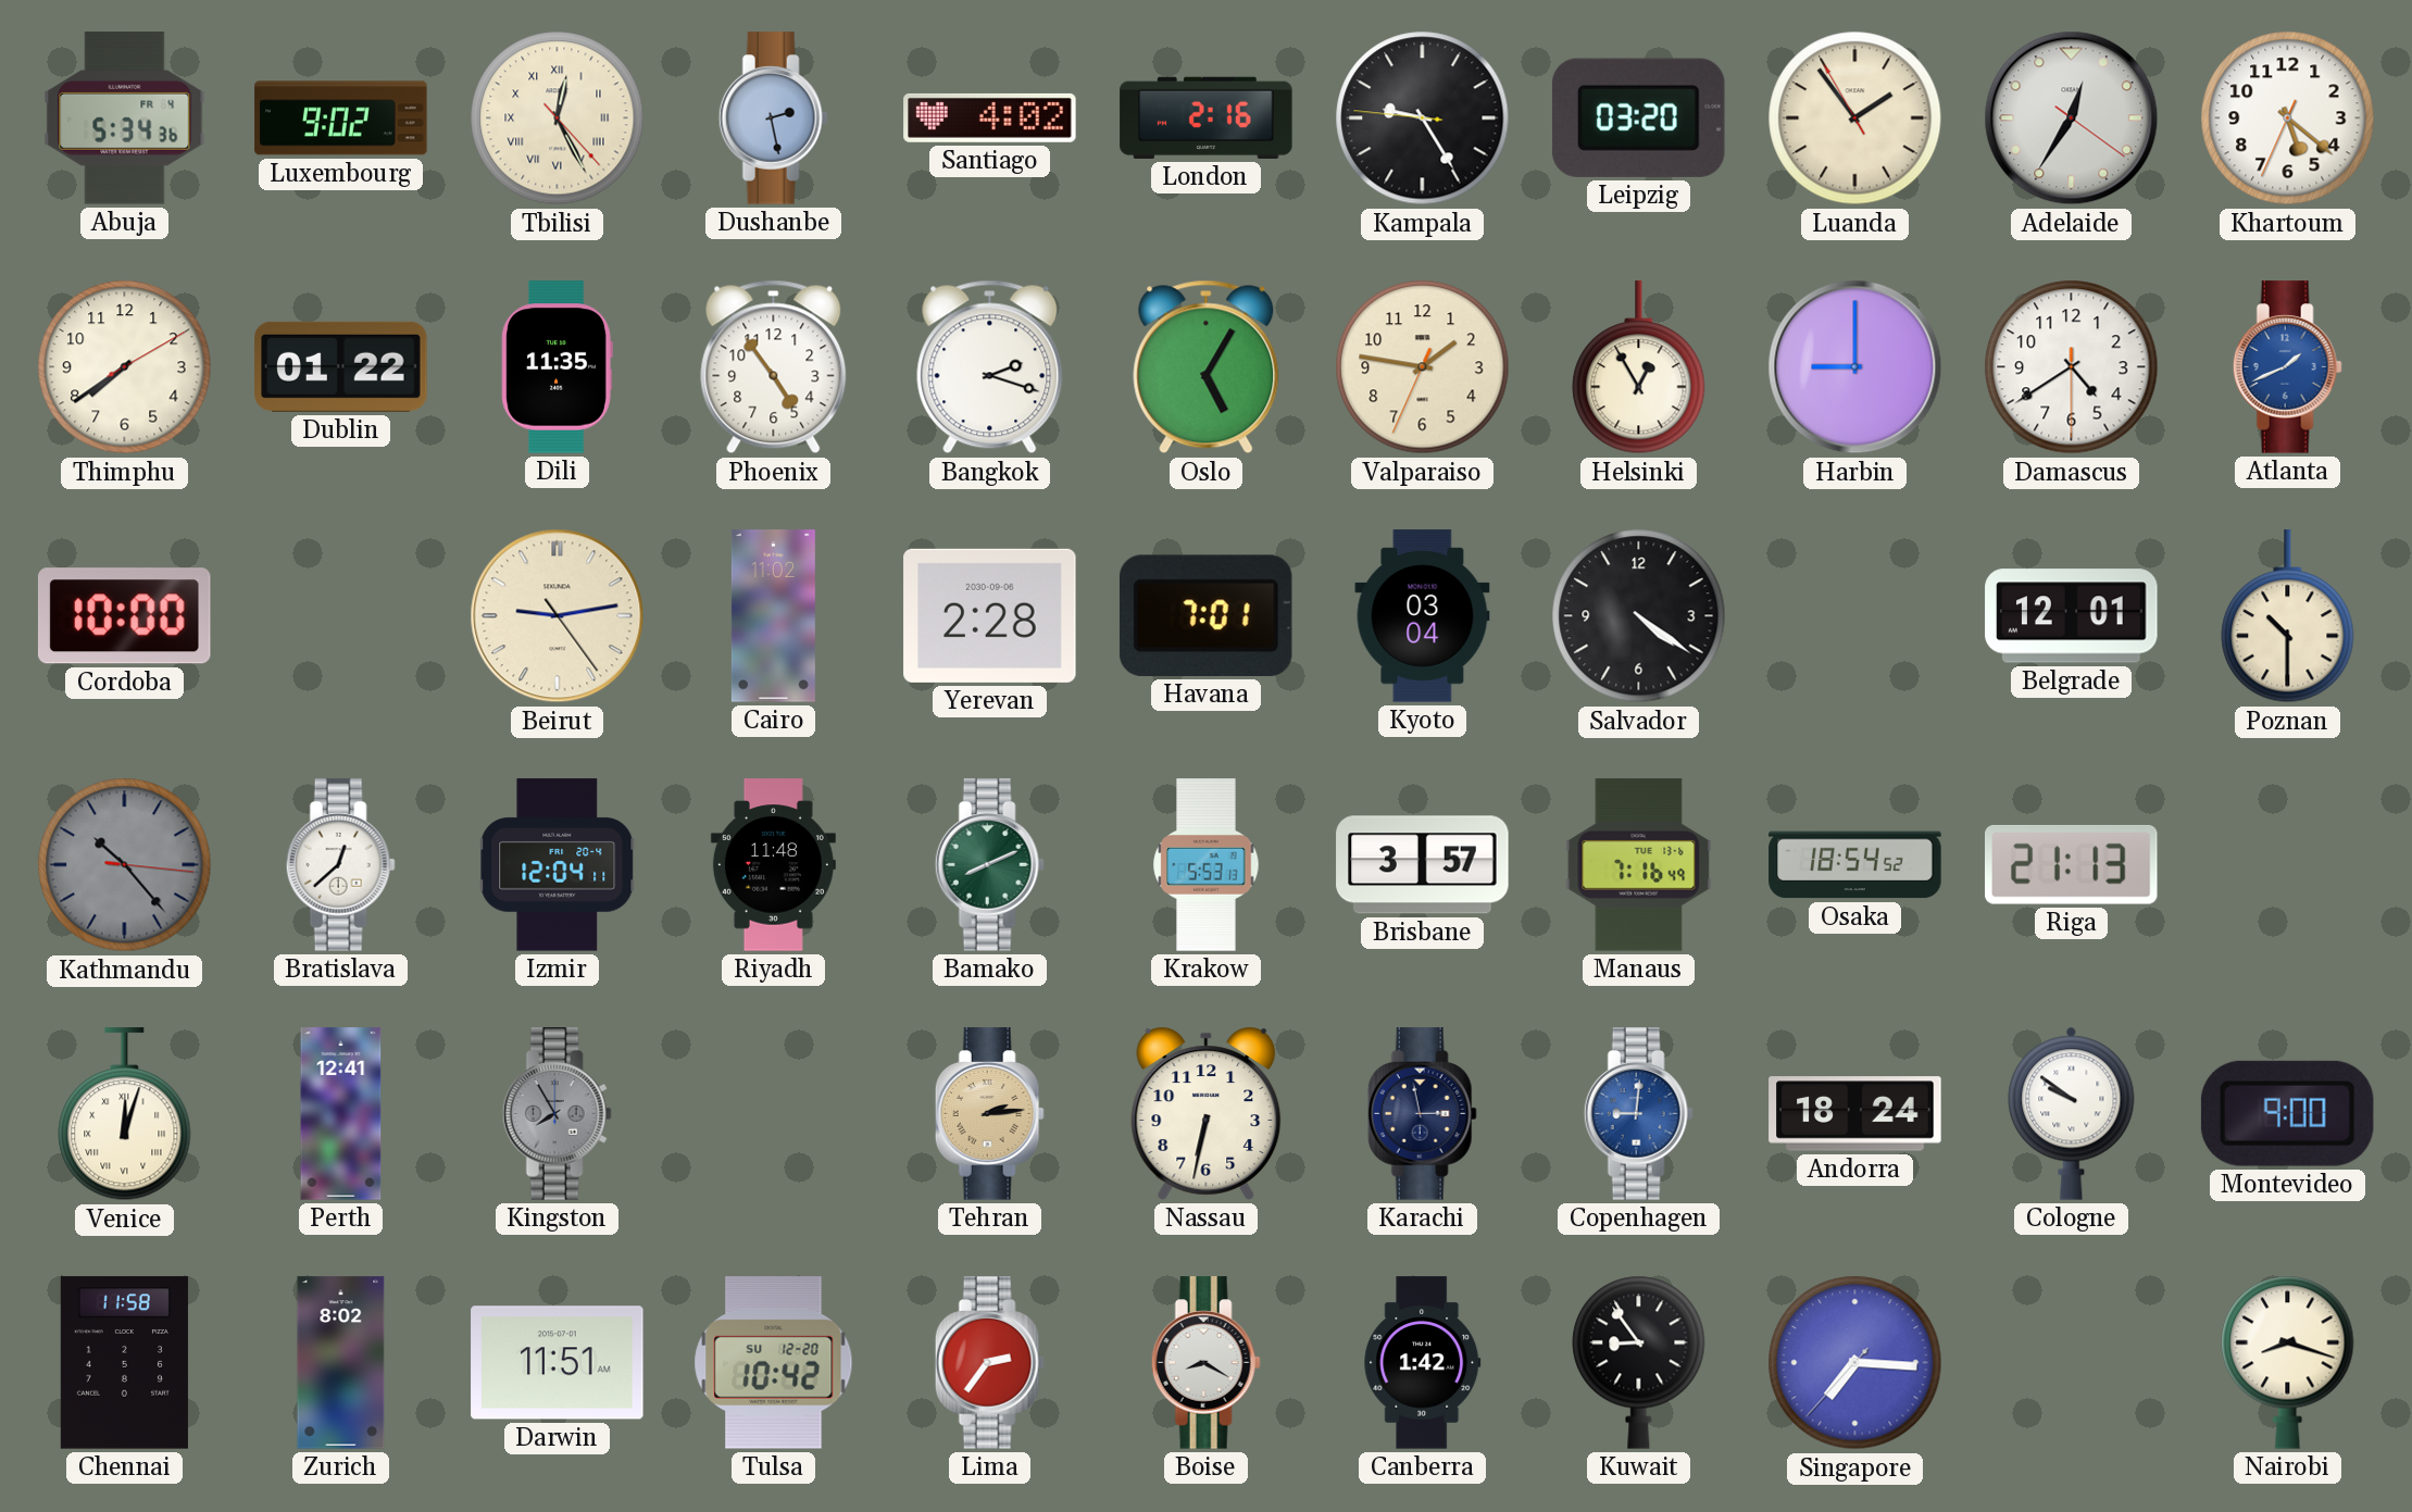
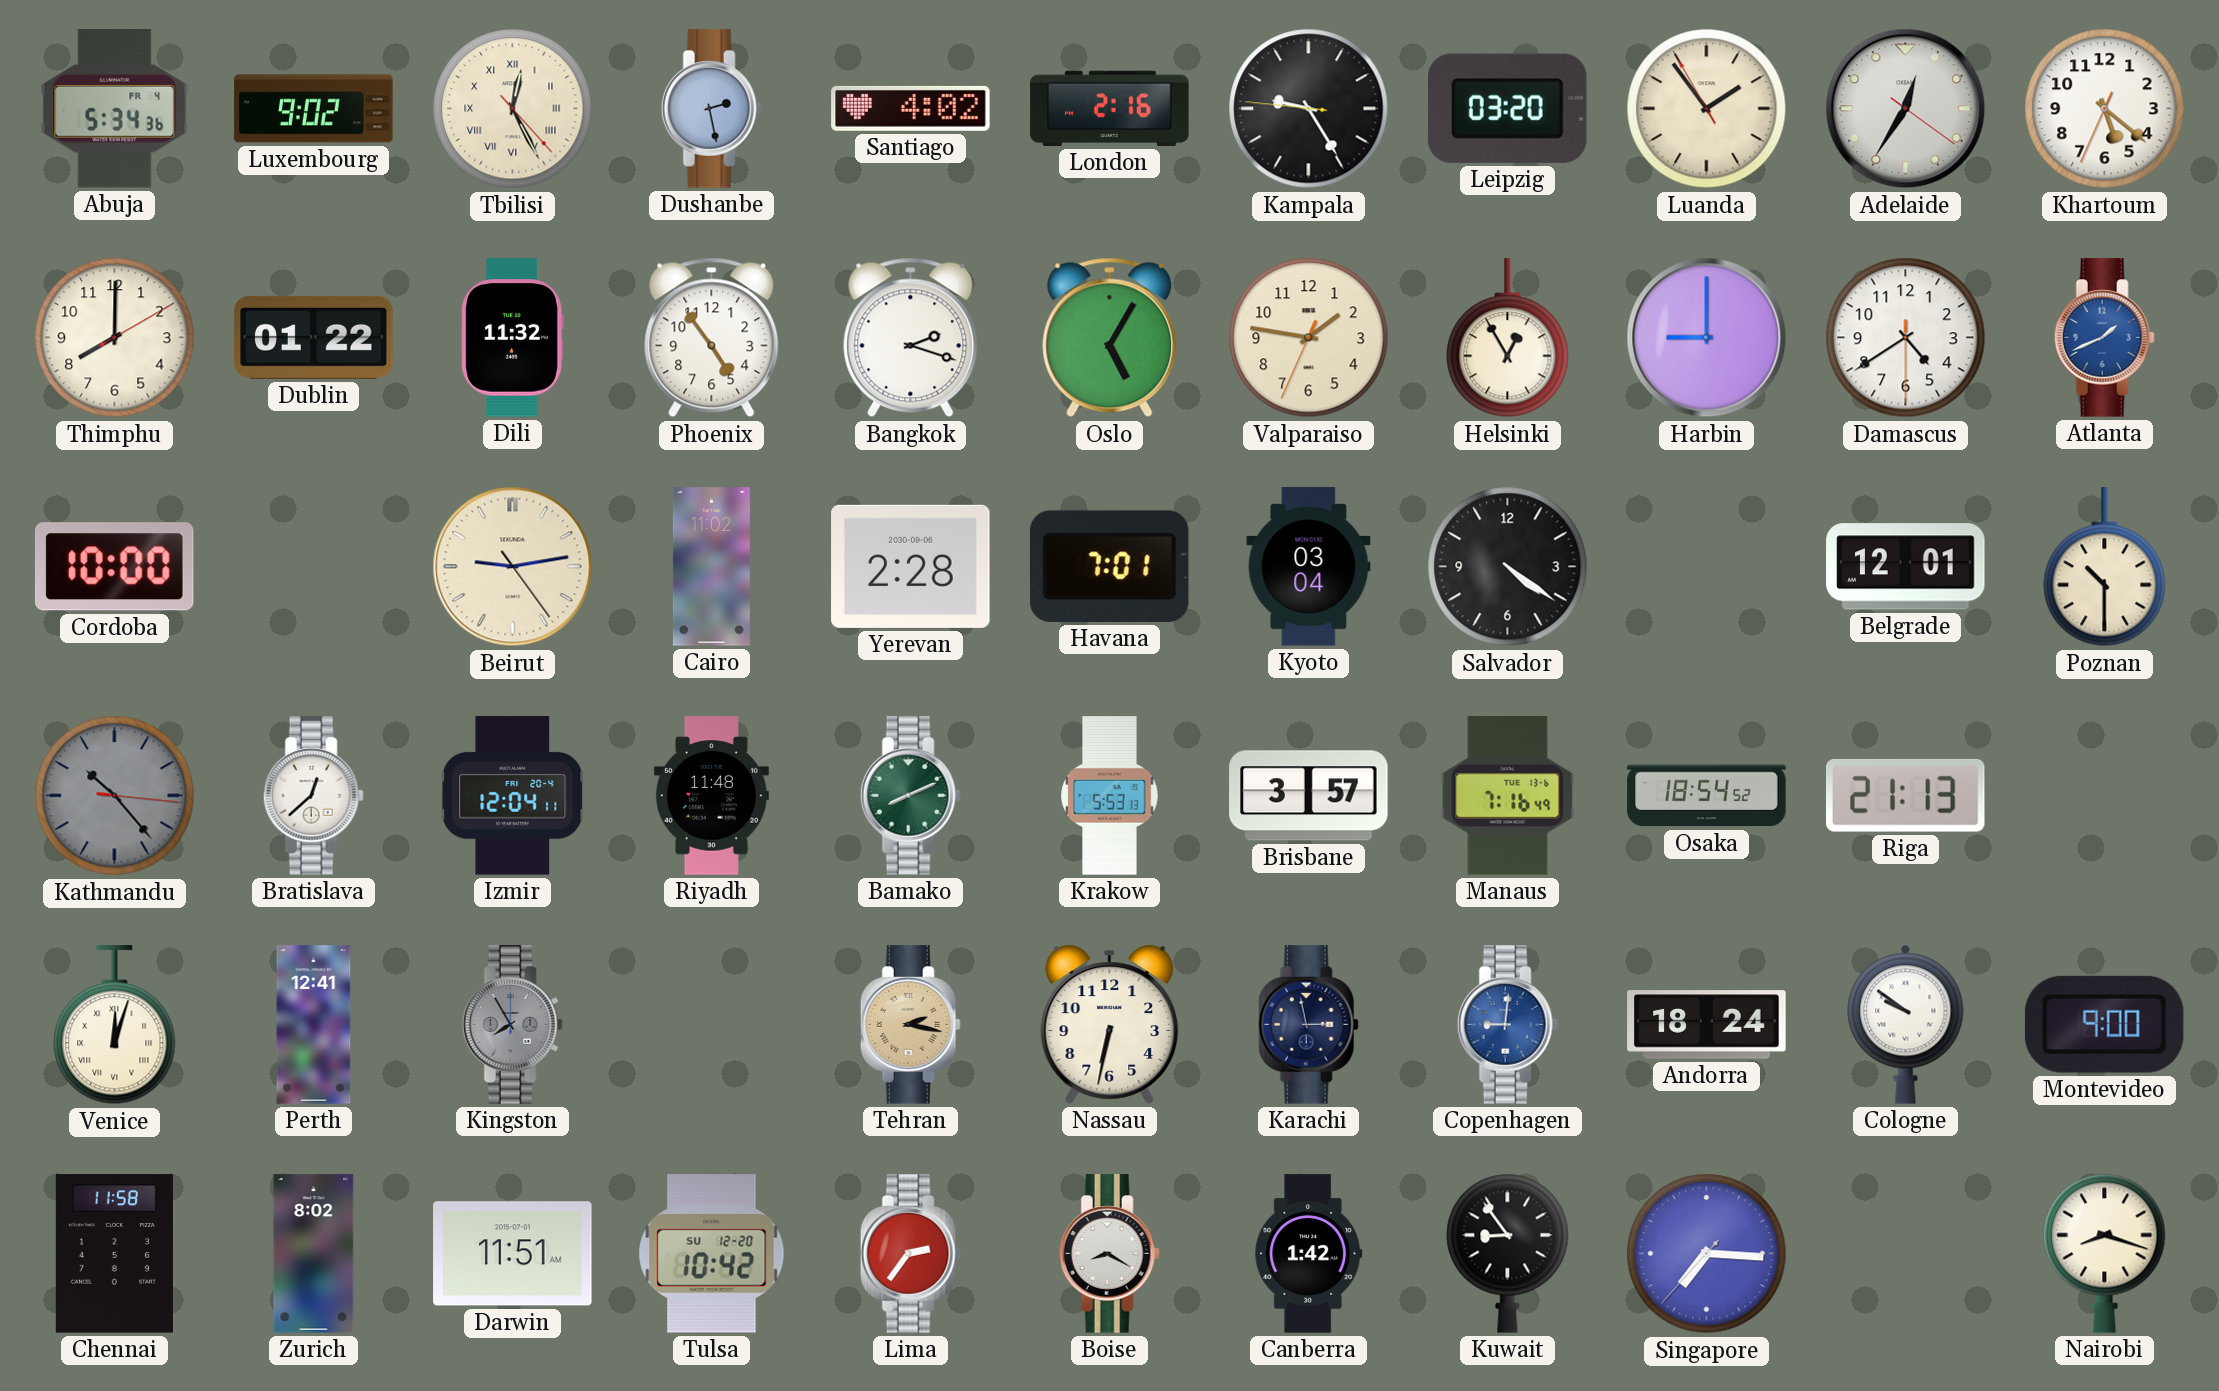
Thimphu: 7:39 -> 8:00
Dili: 11:35 -> 11:32
Tehran: 2:14 -> 2:17
